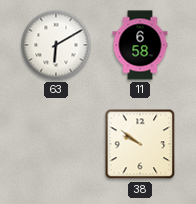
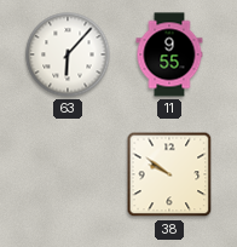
63: 6:10 -> 6:07
11: 6:58 -> 9:55
